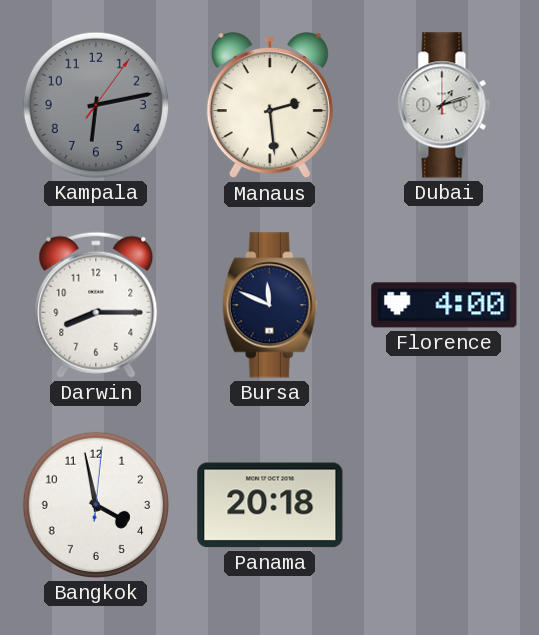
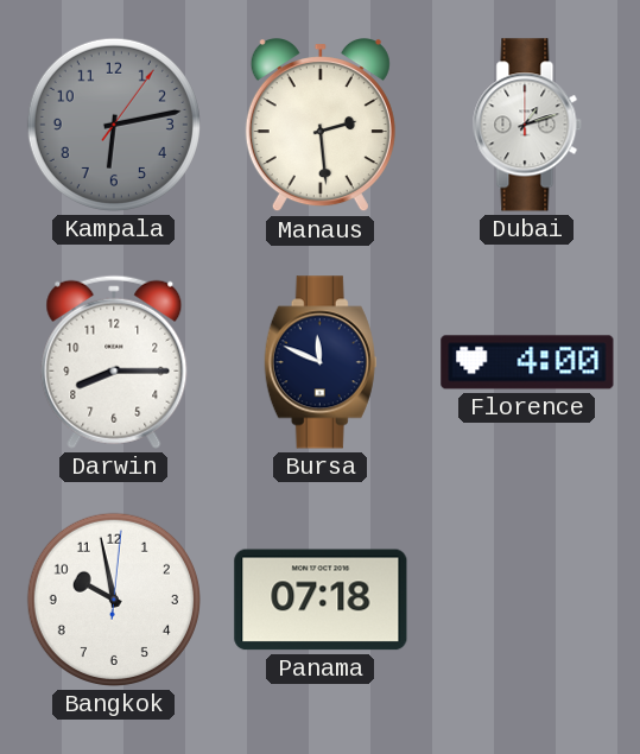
Bangkok: 3:58 -> 9:58
Panama: 20:18 -> 07:18
